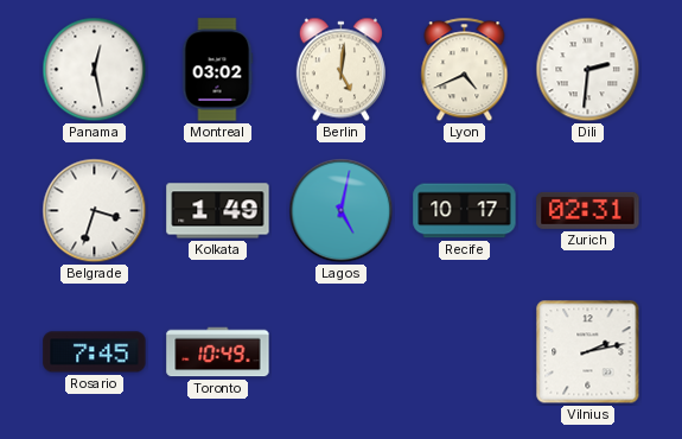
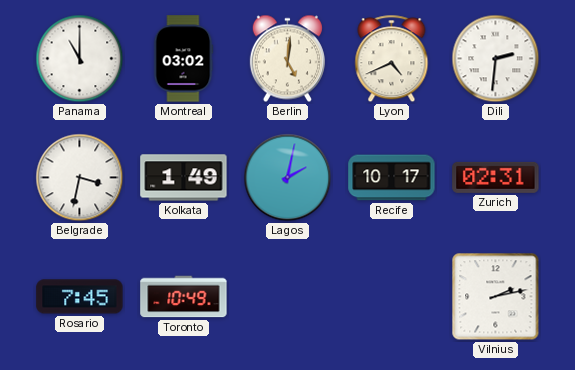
Panama: 12:28 -> 11:00
Belgrade: 3:33 -> 3:32
Lagos: 5:02 -> 2:02
